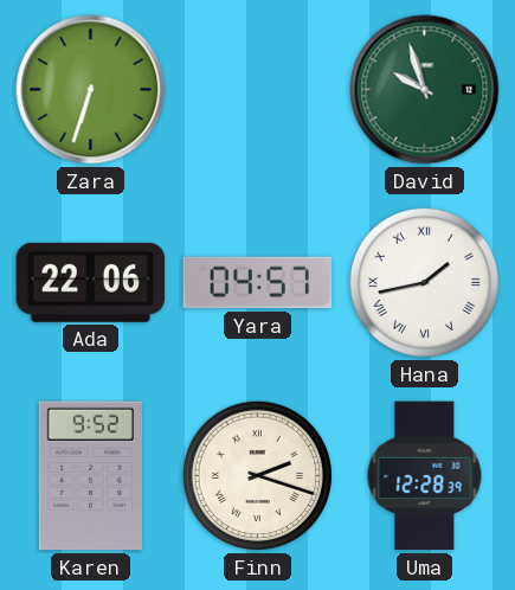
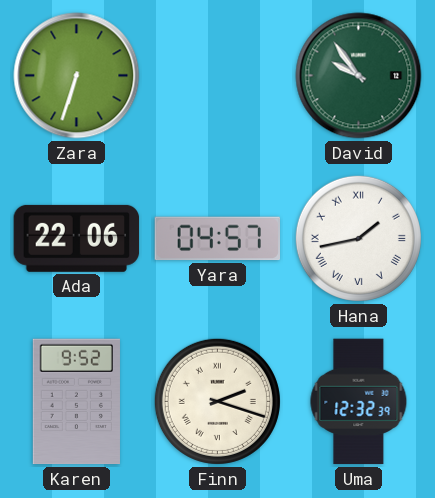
David: 9:57 -> 9:54
Uma: 12:28 -> 12:32
